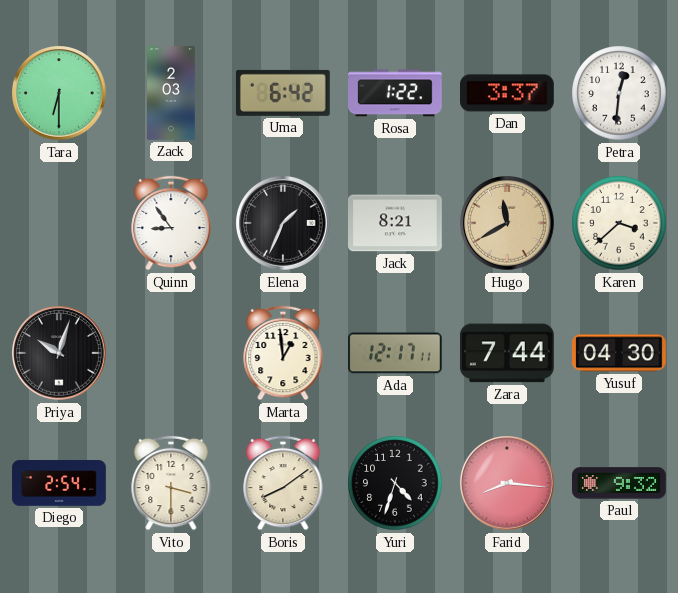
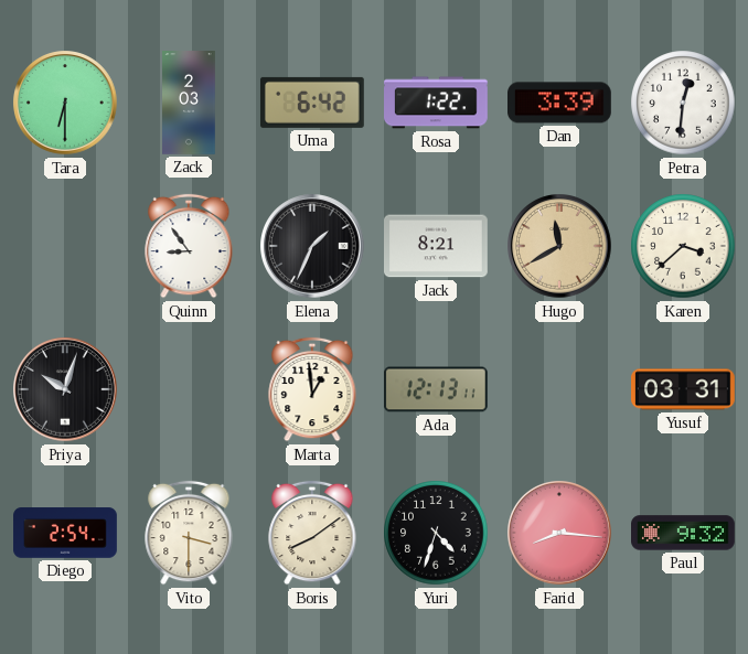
Dan: 3:37 -> 3:39
Ada: 12:17 -> 12:13
Zara: 7:44 -> none
Yusuf: 04:30 -> 03:31
